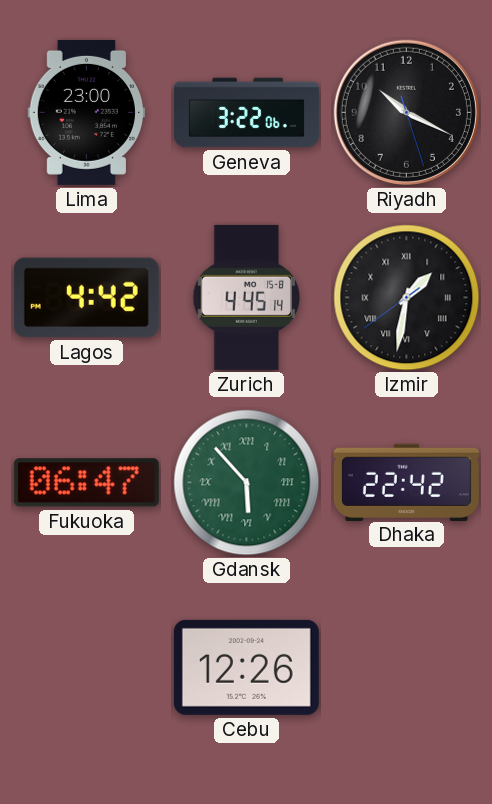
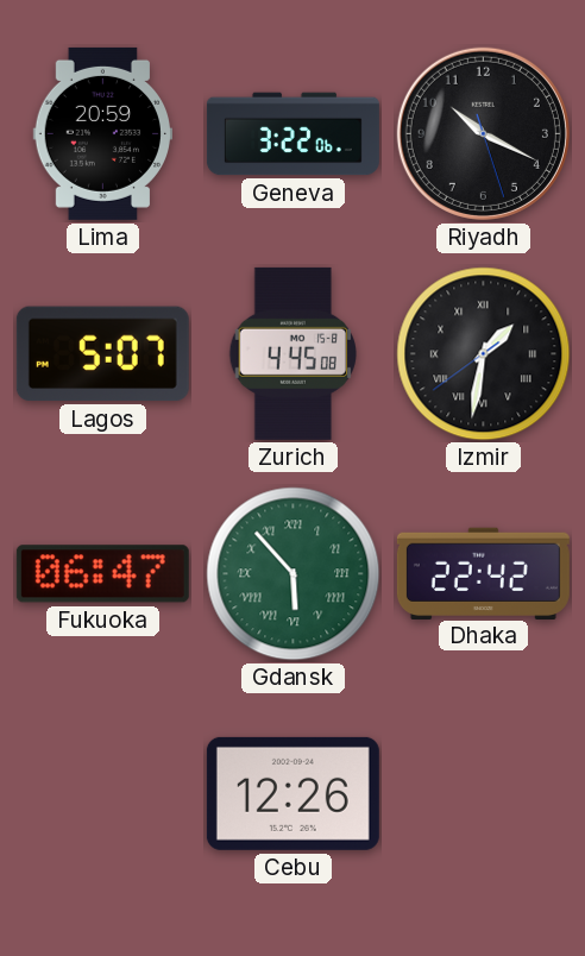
Lima: 23:00 -> 20:59
Lagos: 4:42 -> 5:07
Zurich: 4:45:14 -> 4:45:08
